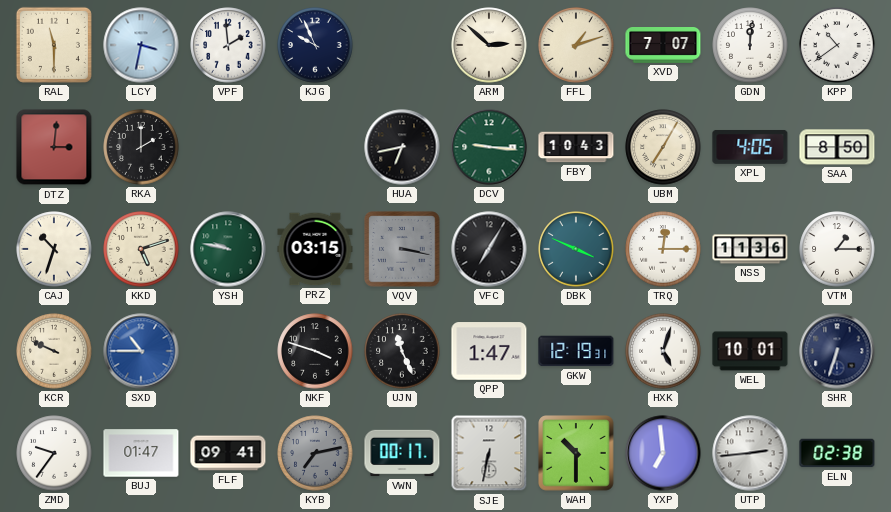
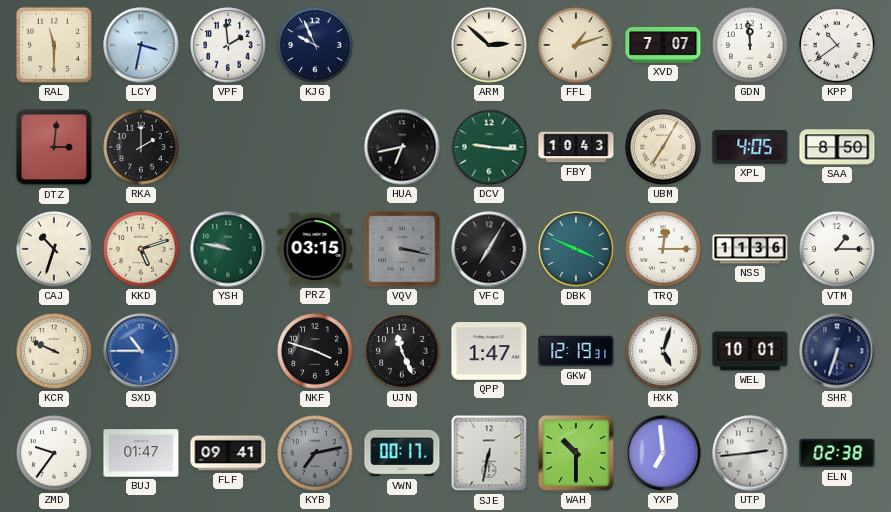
GDN: 12:01 -> 11:59
